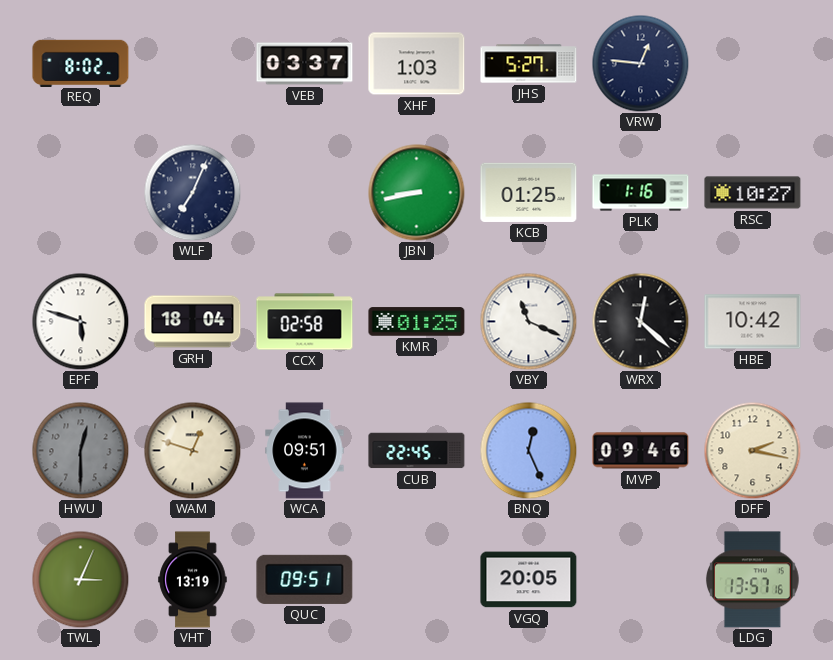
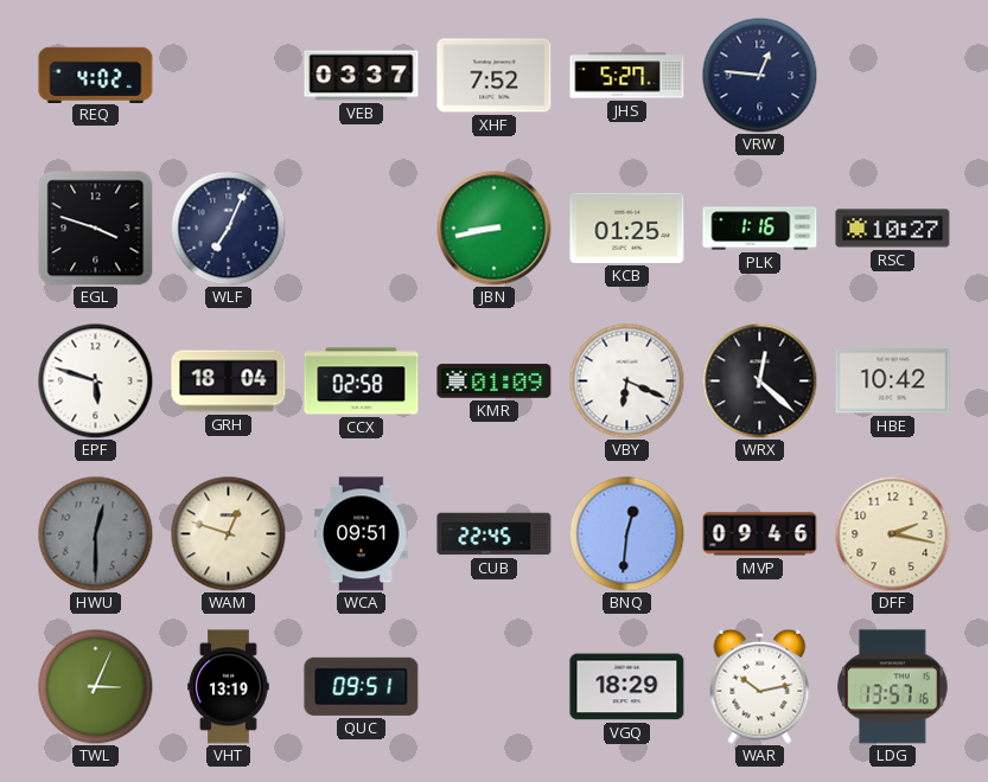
REQ: 8:02 -> 4:02
XHF: 1:03 -> 7:52
EGL: none -> 3:48
KMR: 01:25 -> 01:09
VBY: 11:19 -> 6:19
BNQ: 12:26 -> 12:31
VGQ: 20:05 -> 18:29
WAR: none -> 10:13
